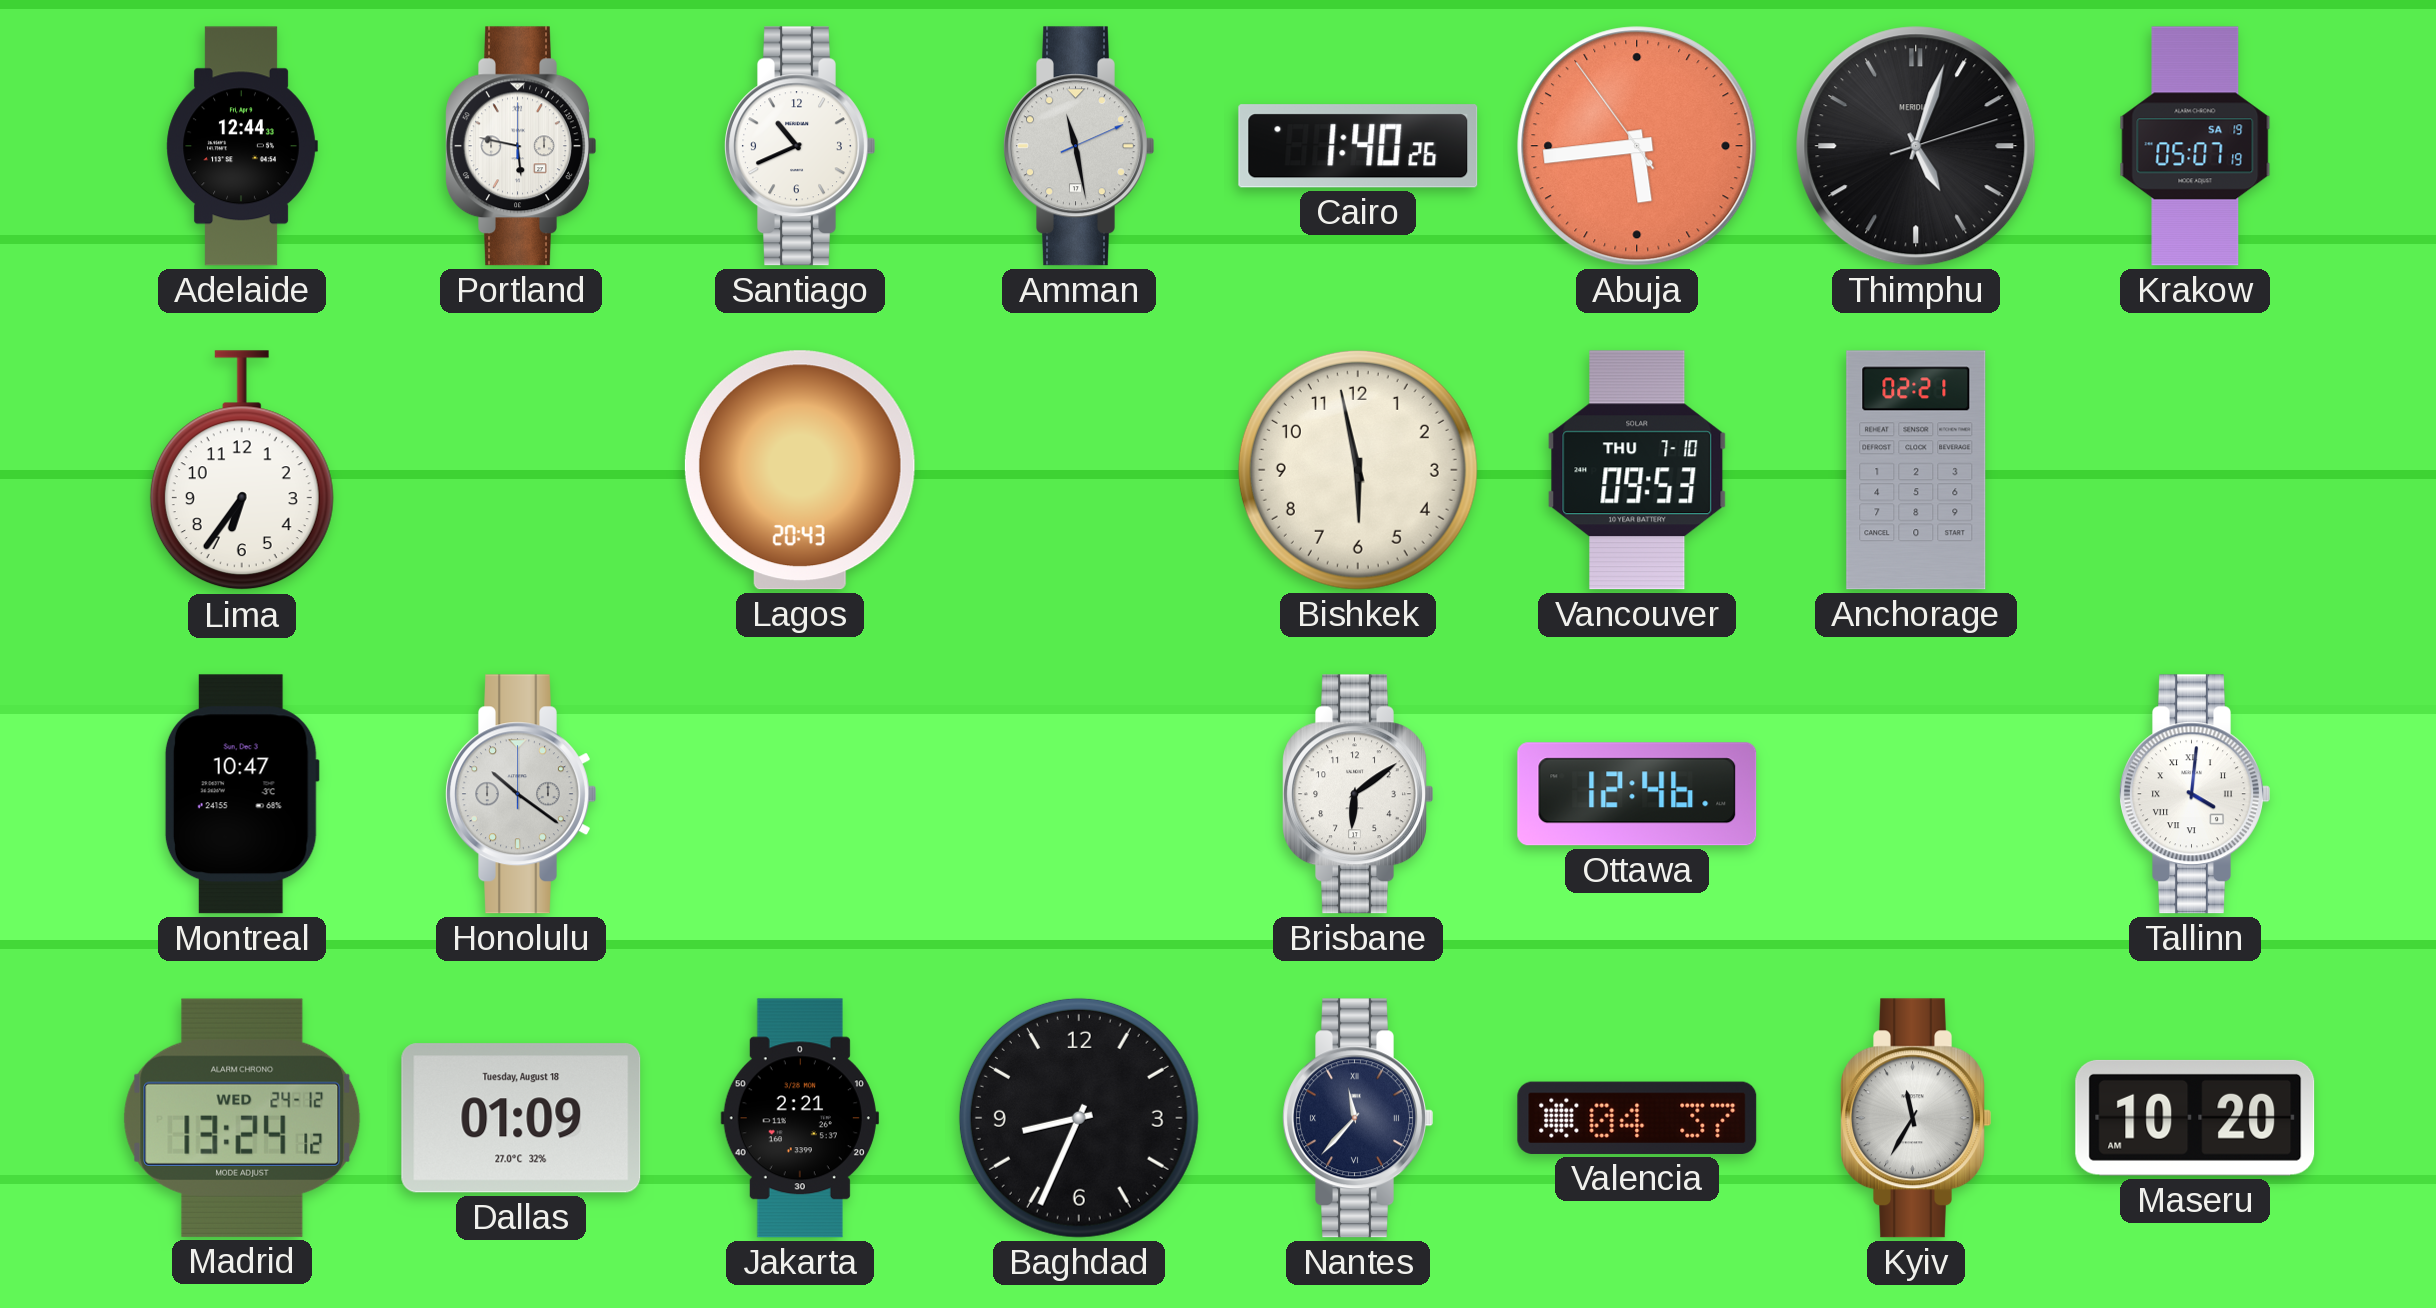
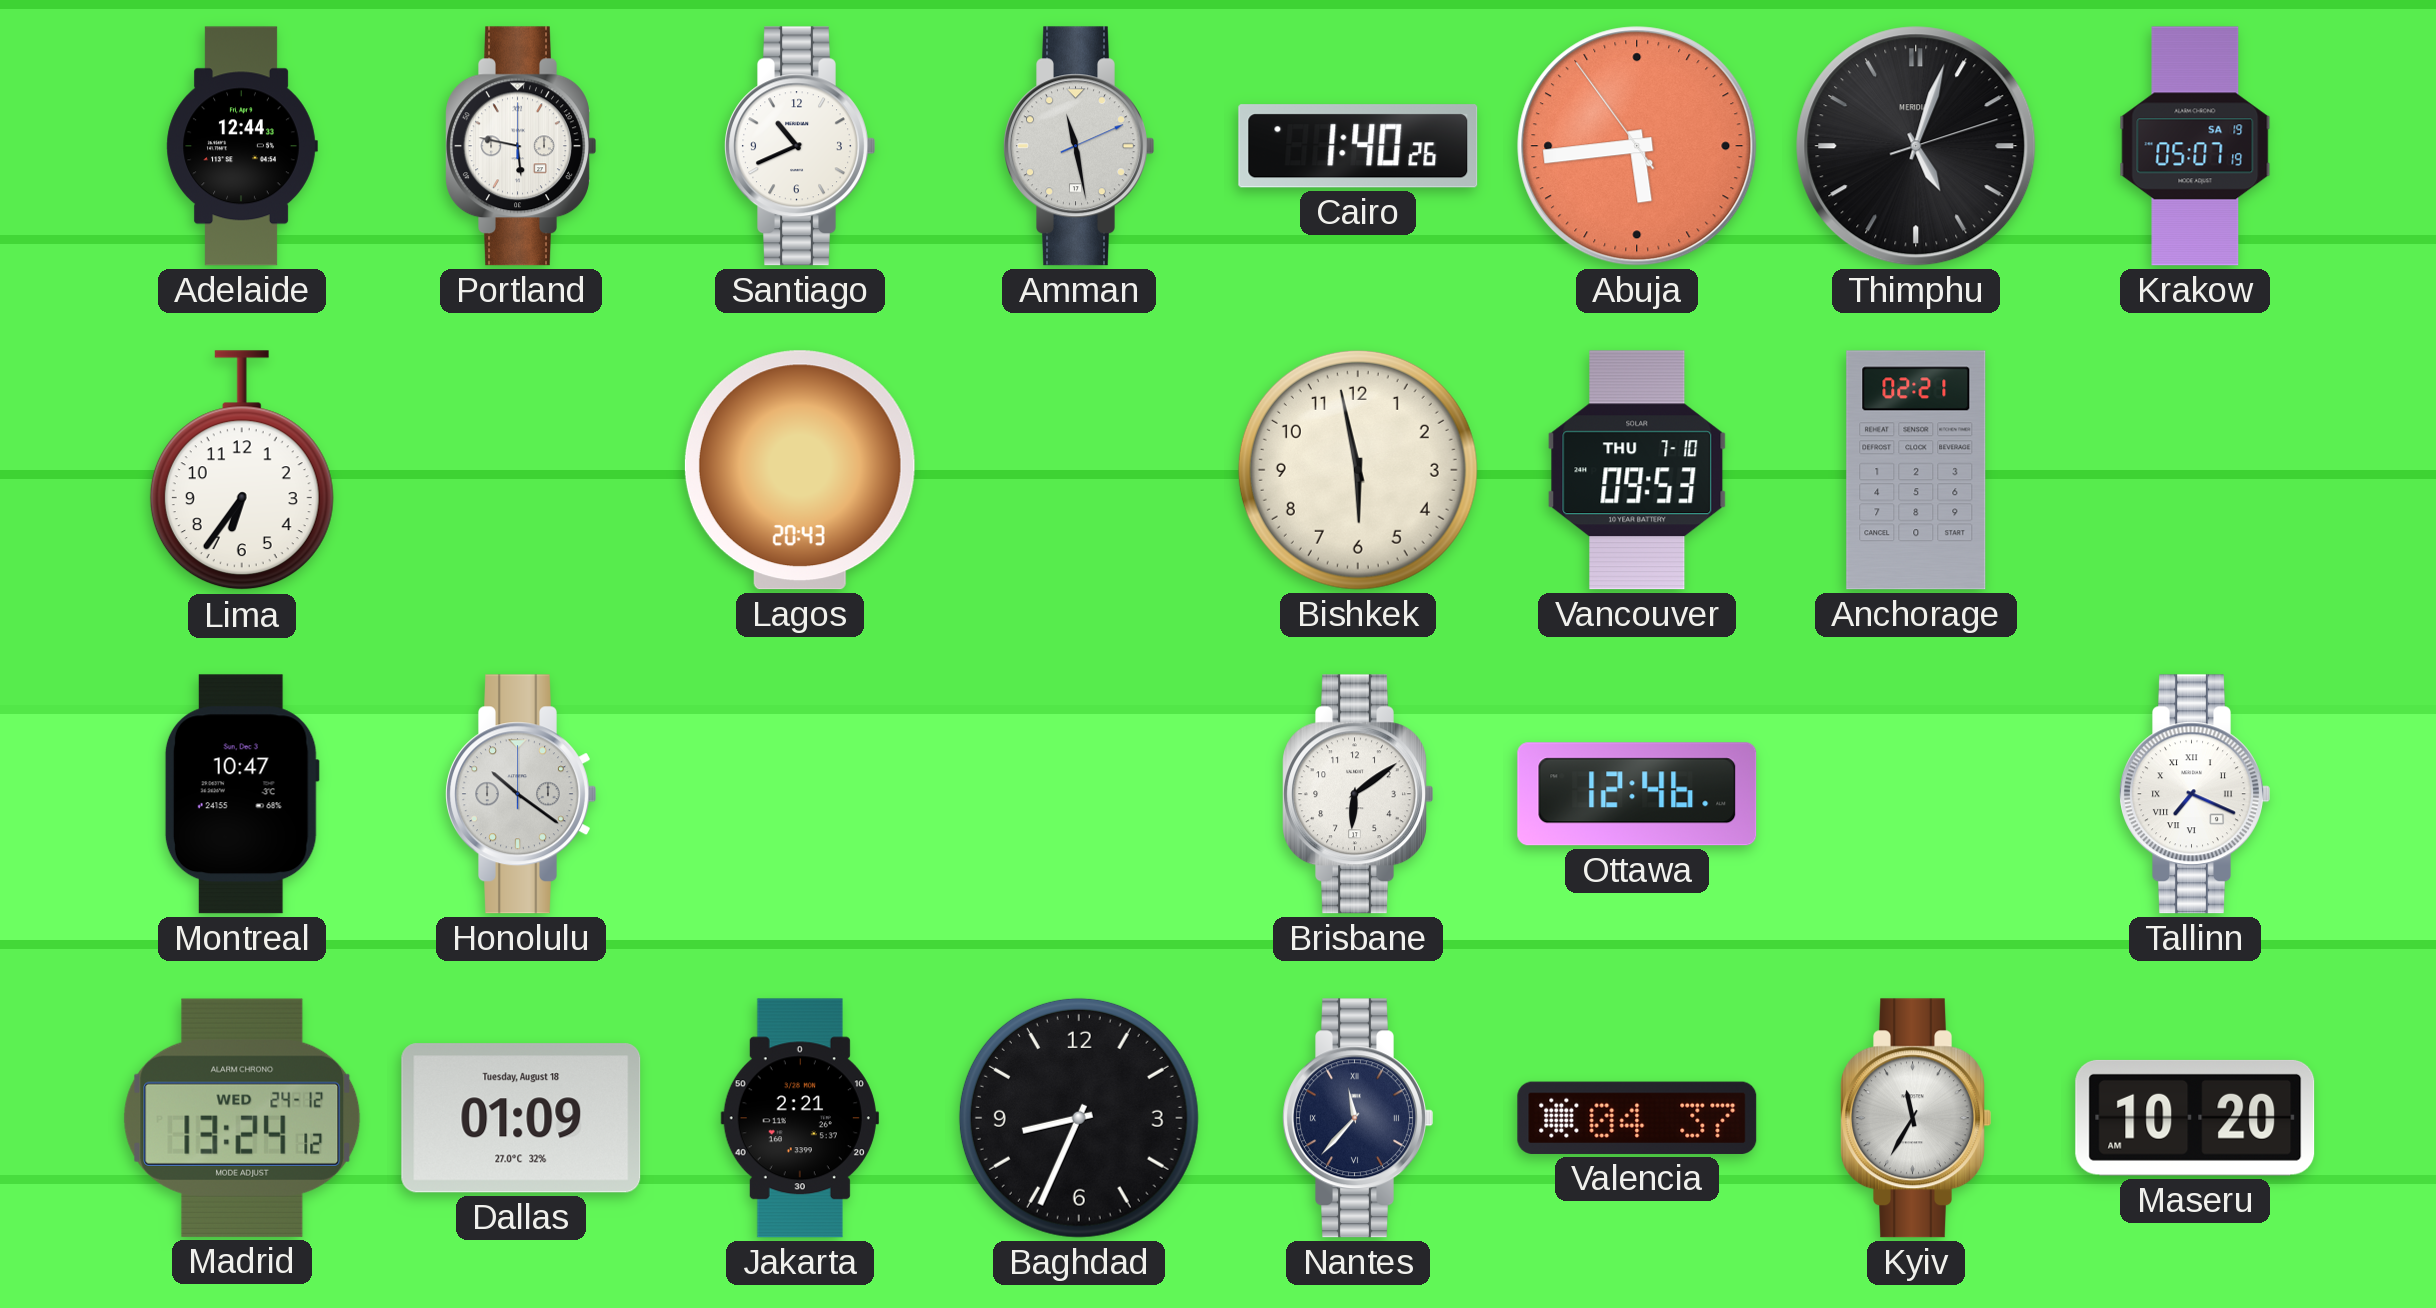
Tallinn: 4:01 -> 7:19
